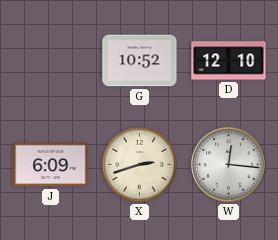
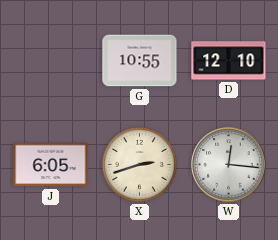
G: 10:52 -> 10:55
J: 6:09 -> 6:05
